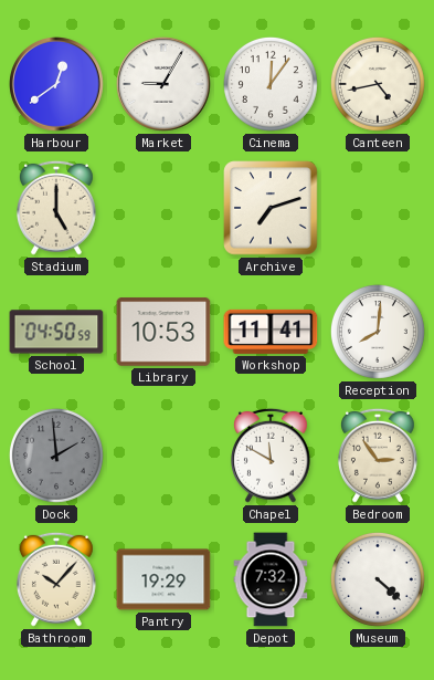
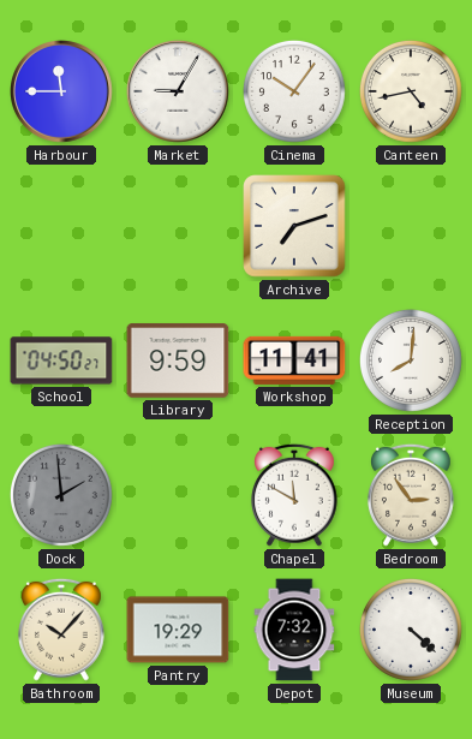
Harbour: 12:39 -> 11:45
Cinema: 12:06 -> 10:06
Stadium: 5:00 -> none
School: 04:50:59 -> 04:50:27
Library: 10:53 -> 9:59
